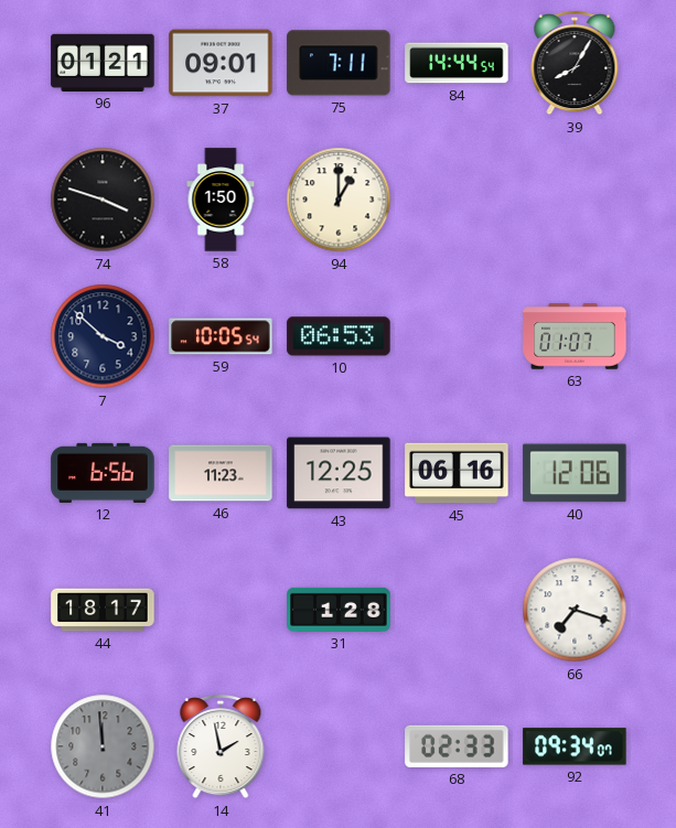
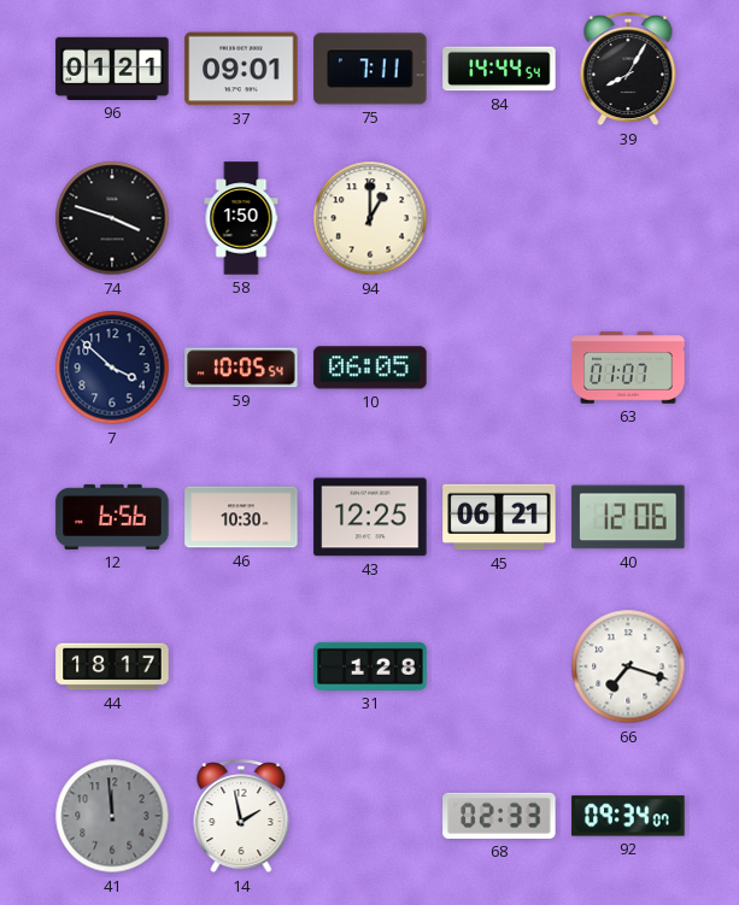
10: 06:53 -> 06:05
46: 11:23 -> 10:30
45: 06:16 -> 06:21
